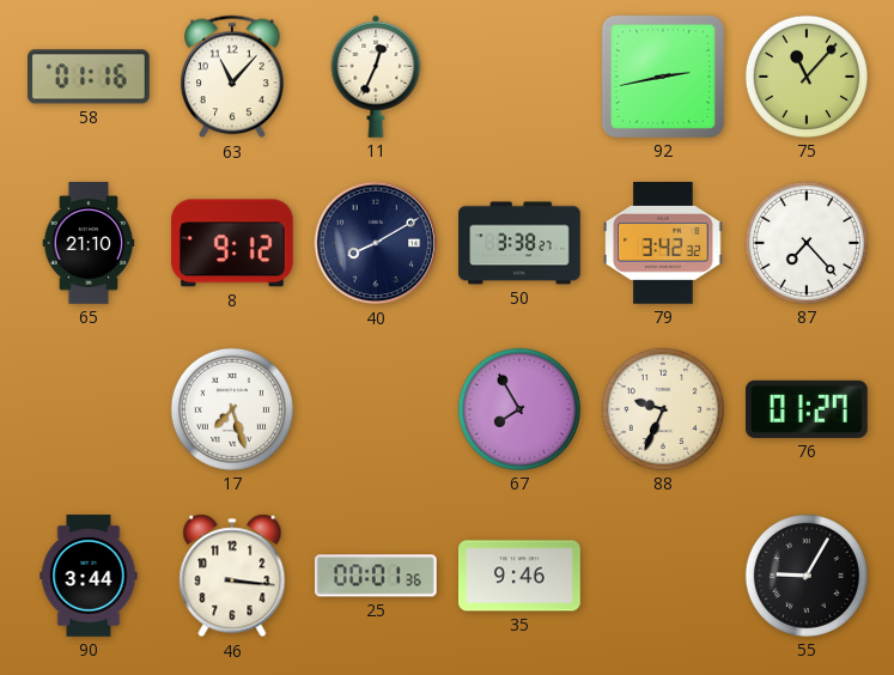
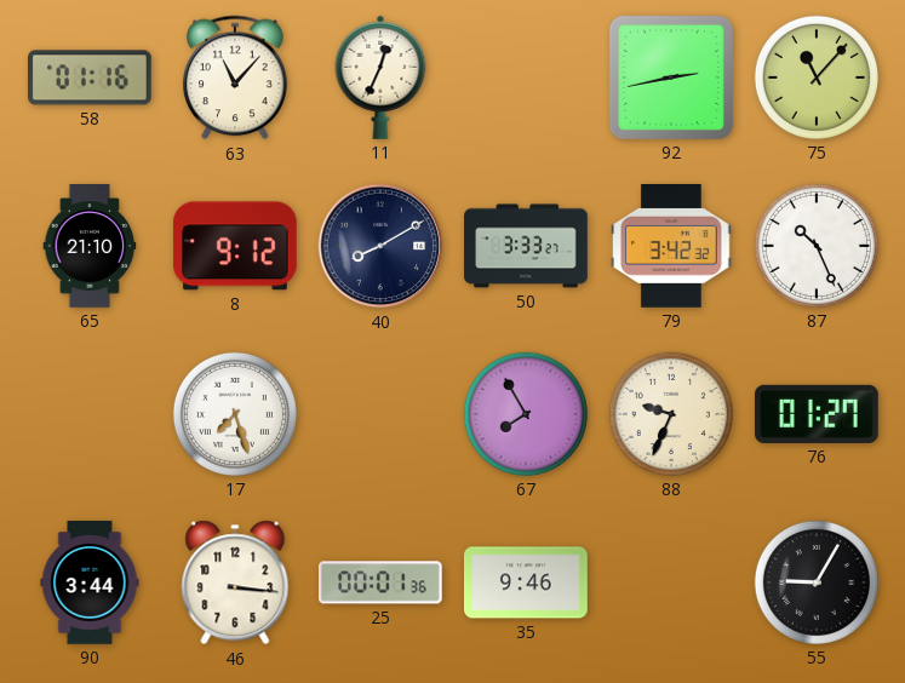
50: 3:38 -> 3:33
87: 7:23 -> 10:26
